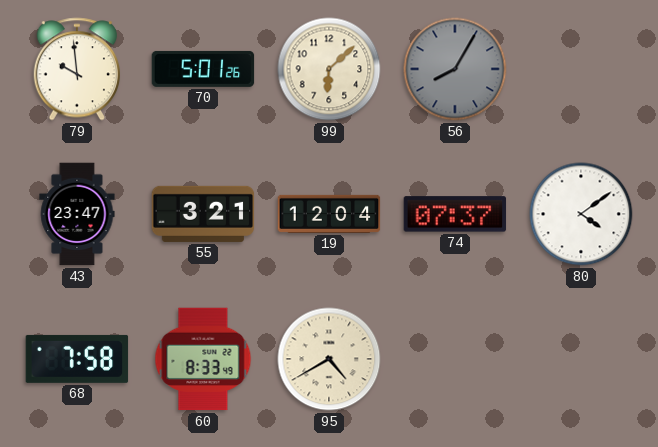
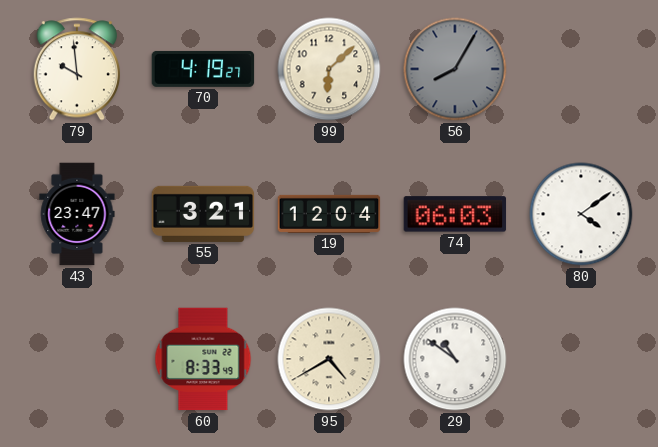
70: 5:01 -> 4:19
74: 07:37 -> 06:03
68: 7:58 -> none
29: none -> 10:51
